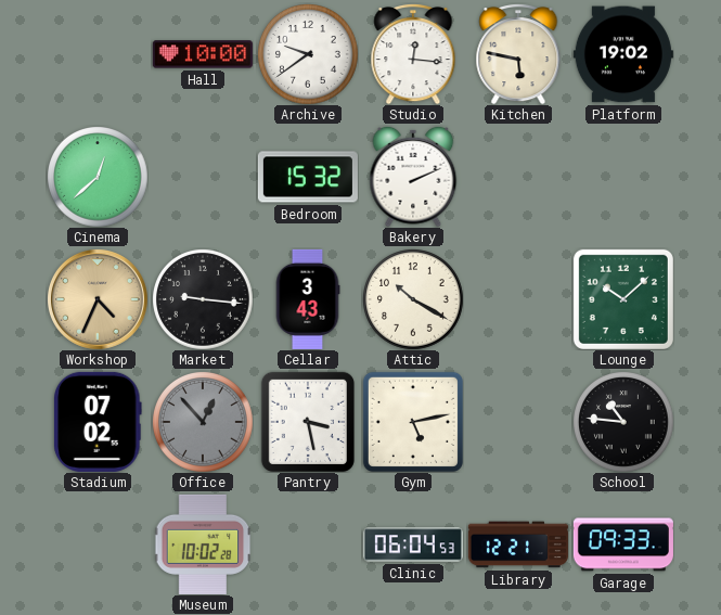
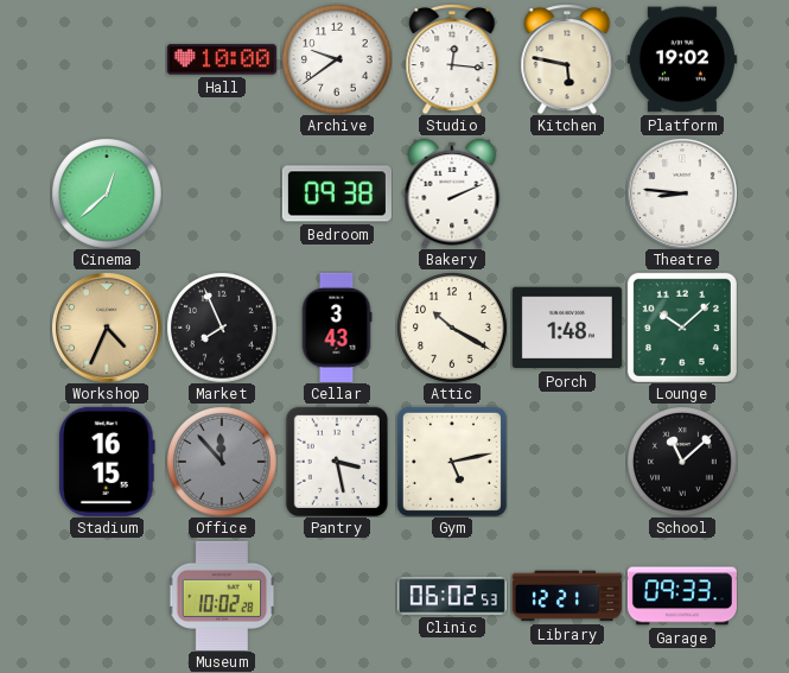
Bedroom: 15:32 -> 09:38
Theatre: none -> 8:46
Market: 9:16 -> 7:56
Porch: none -> 1:48
Stadium: 07:02 -> 16:15
Office: 12:53 -> 11:53
School: 10:46 -> 11:08
Clinic: 06:04 -> 06:02
